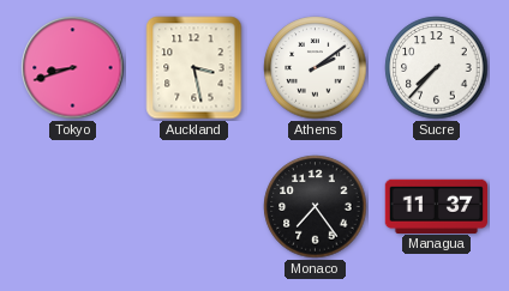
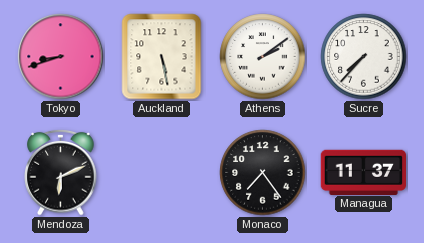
Auckland: 3:28 -> 5:28
Mendoza: none -> 6:11
